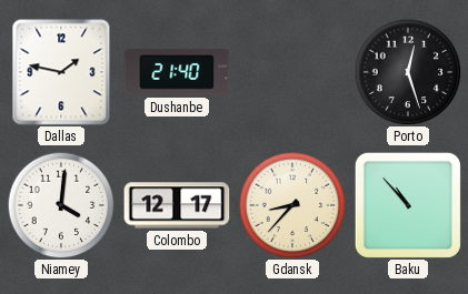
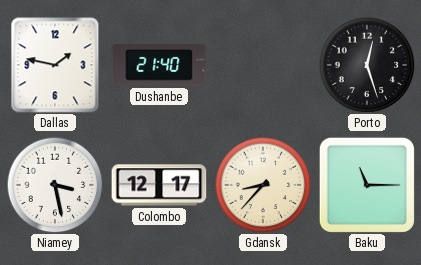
Niamey: 4:01 -> 3:28
Baku: 10:53 -> 11:15
